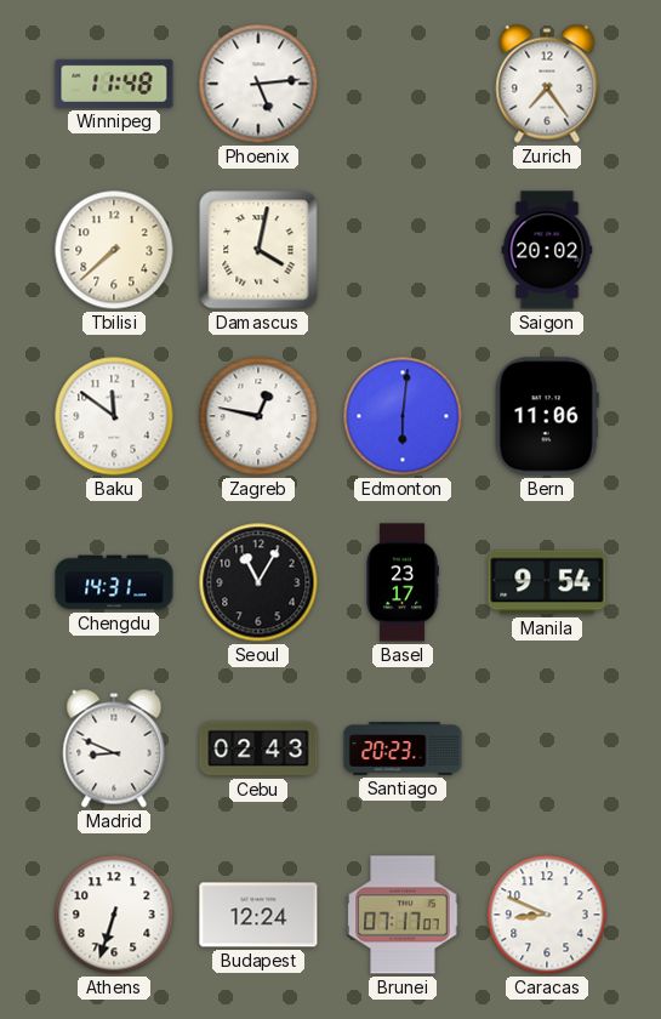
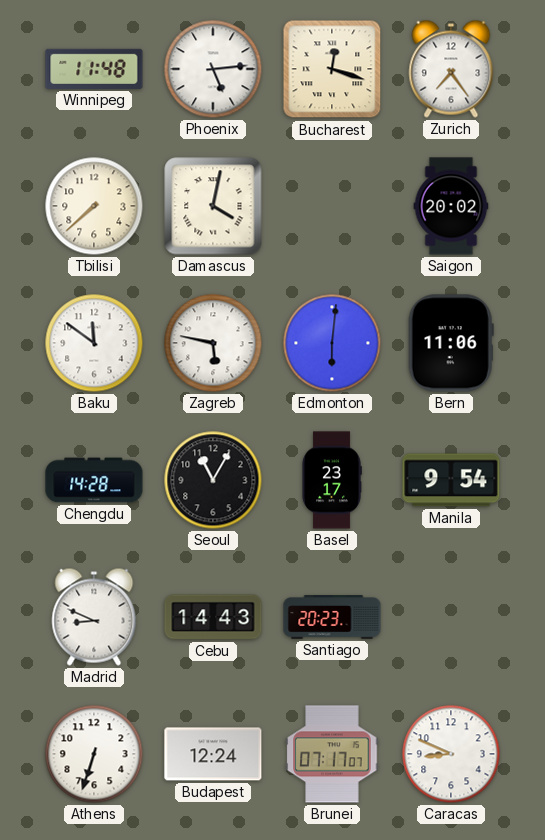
Bucharest: none -> 12:18
Zagreb: 12:47 -> 5:47
Chengdu: 14:31 -> 14:28
Cebu: 02:43 -> 14:43
